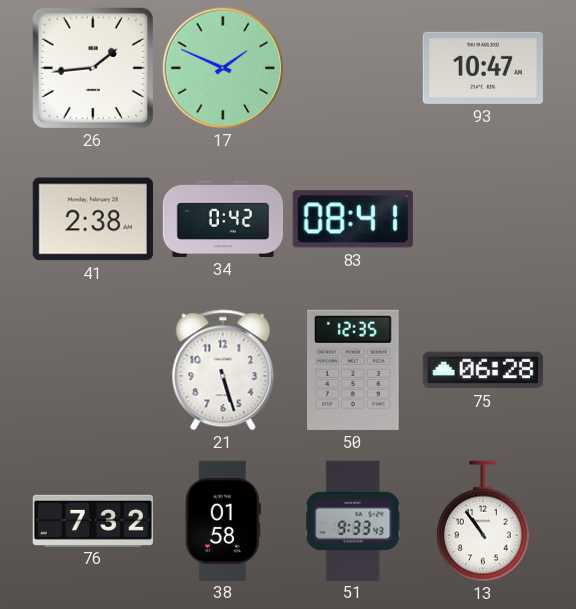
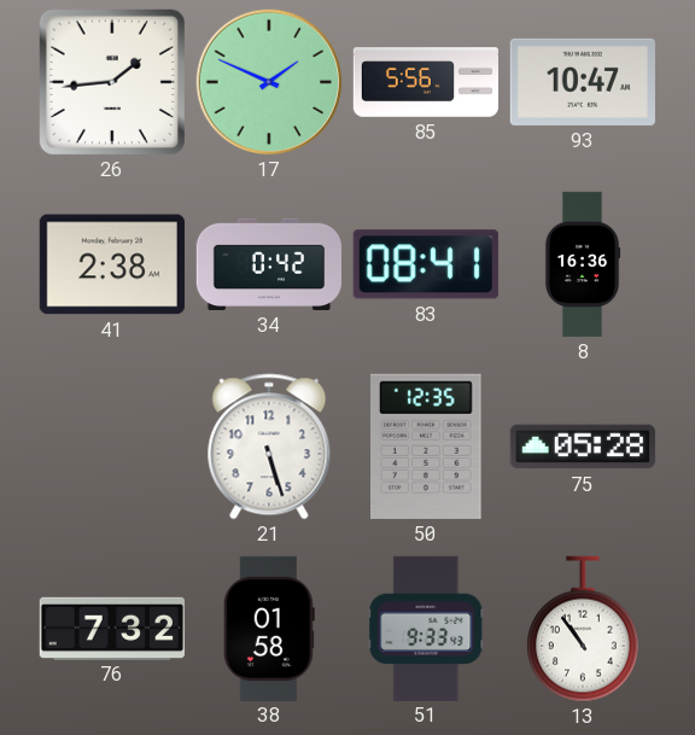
85: none -> 5:56
8: none -> 16:36
75: 06:28 -> 05:28
